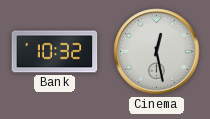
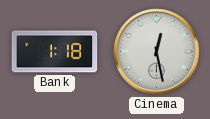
Bank: 10:32 -> 1:18
